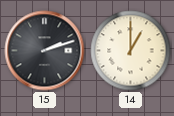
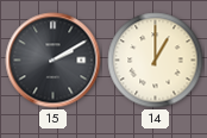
15: 2:12 -> 2:10
